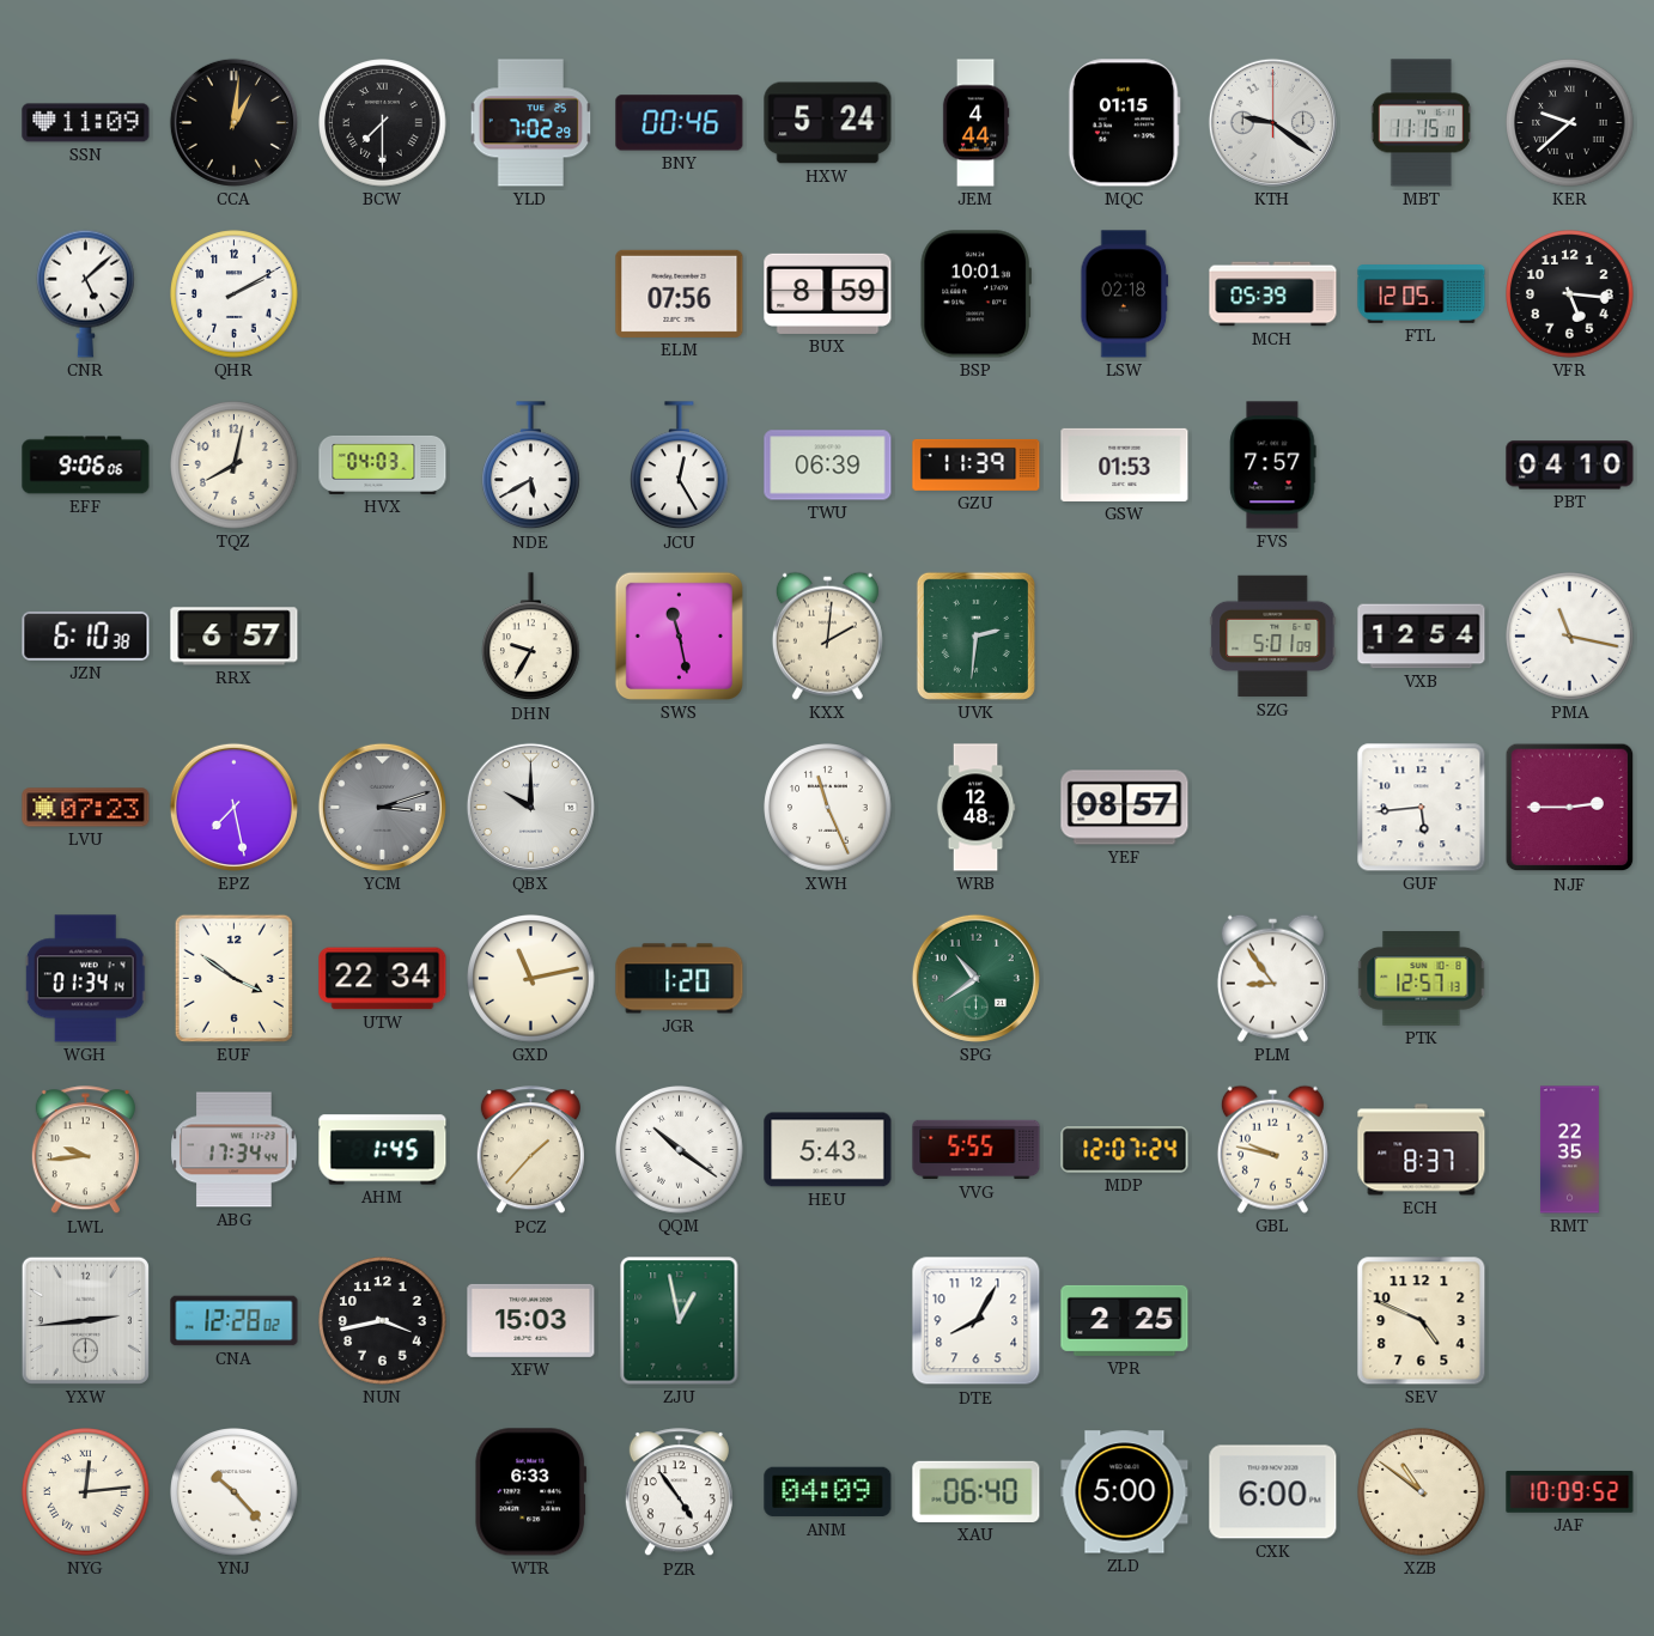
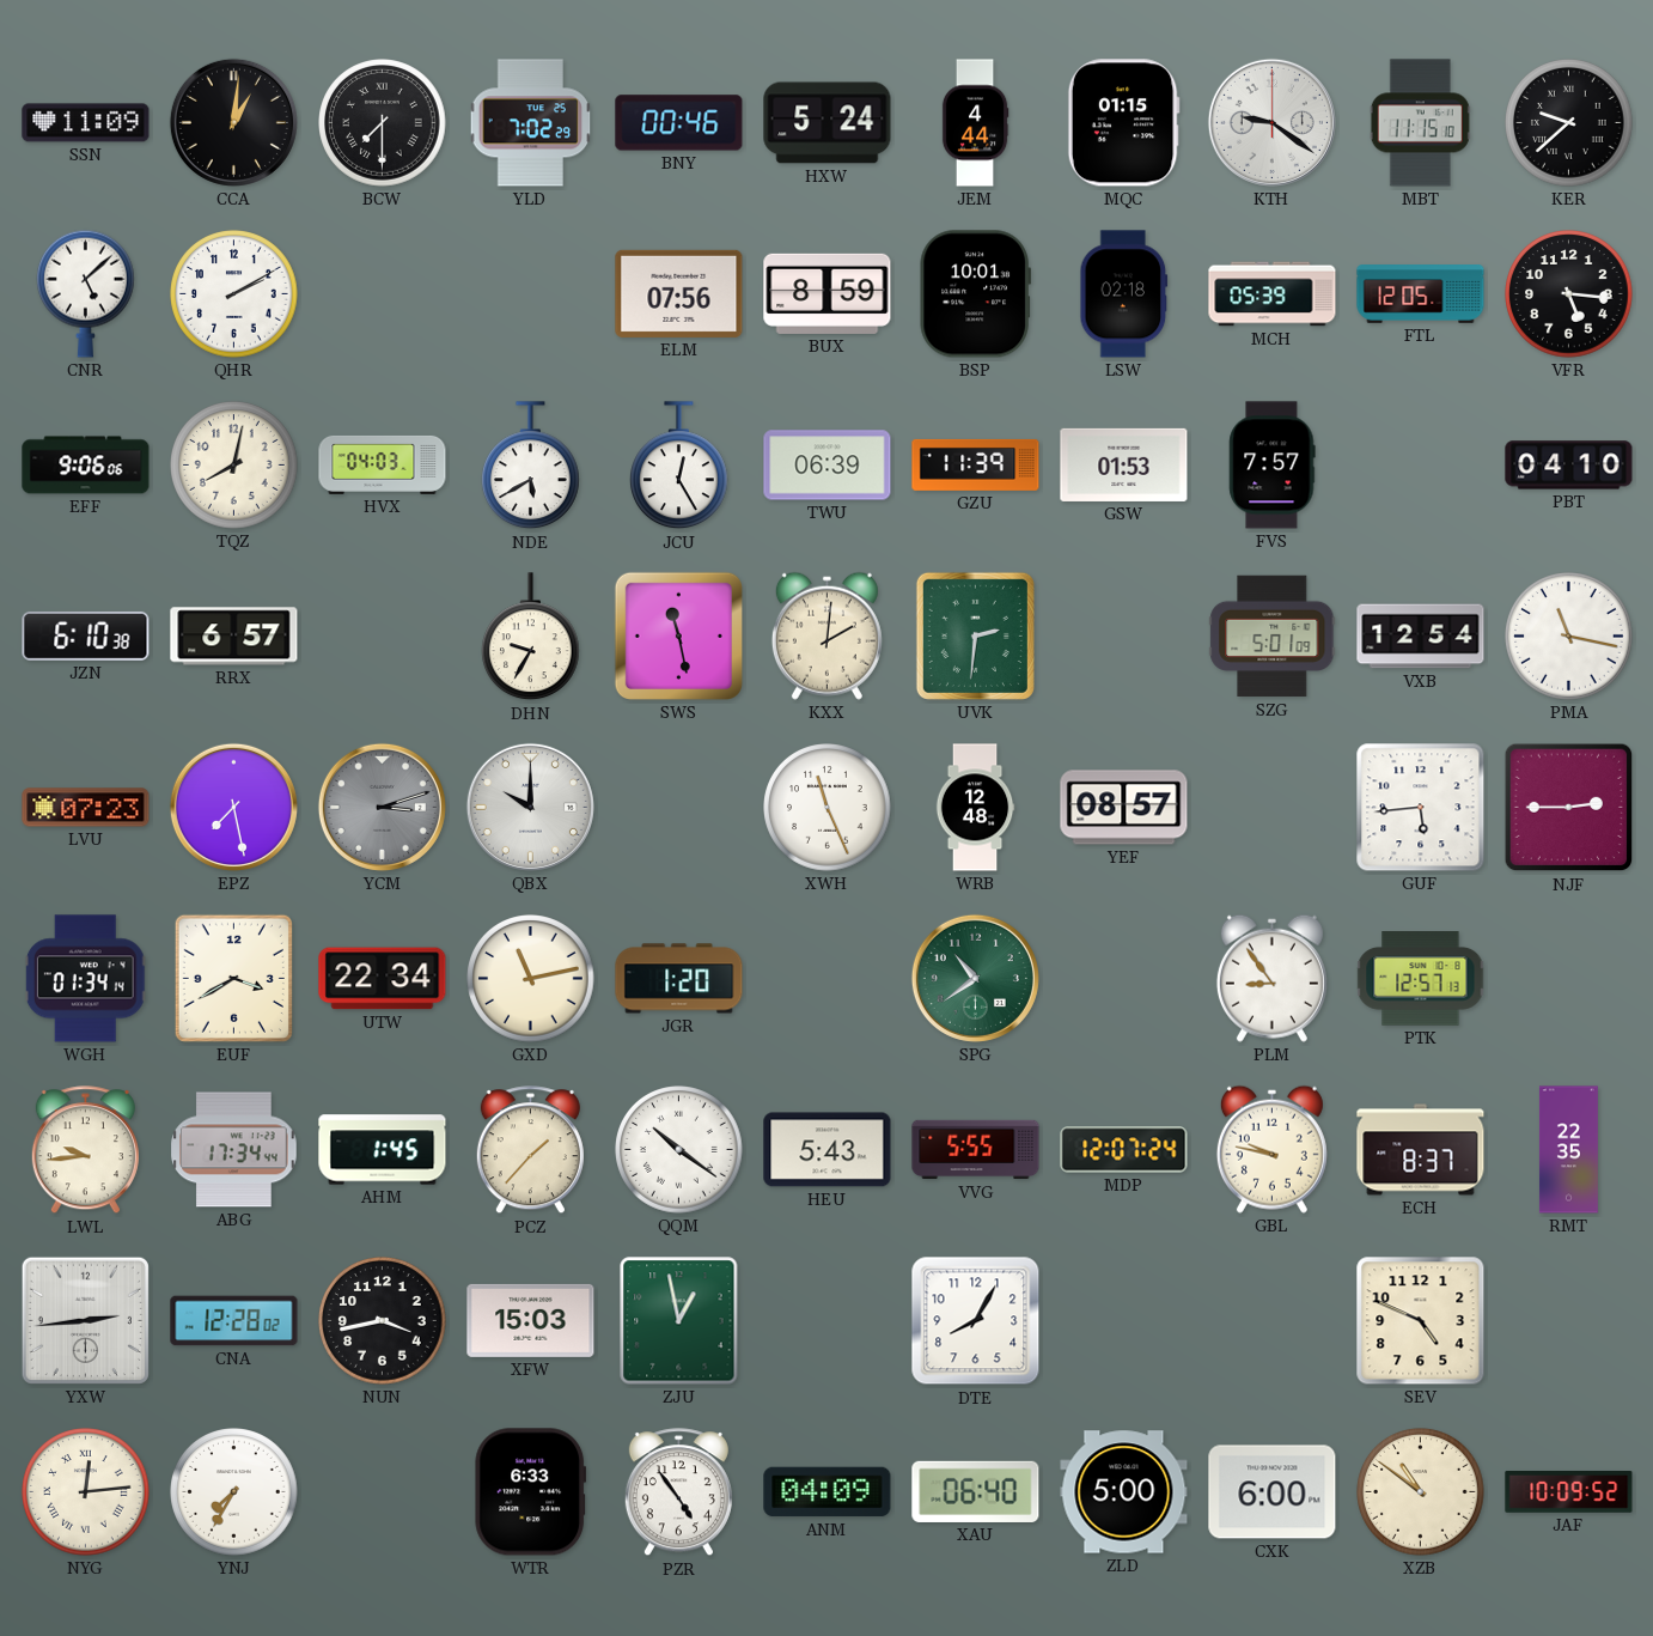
EUF: 3:51 -> 3:40
VPR: 2:25 -> none
YNJ: 10:23 -> 7:35
